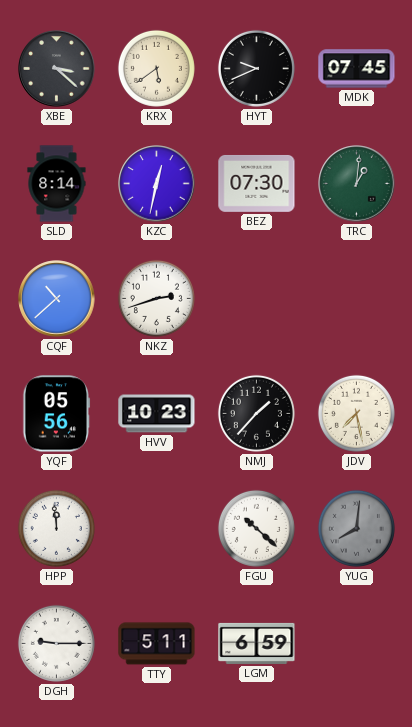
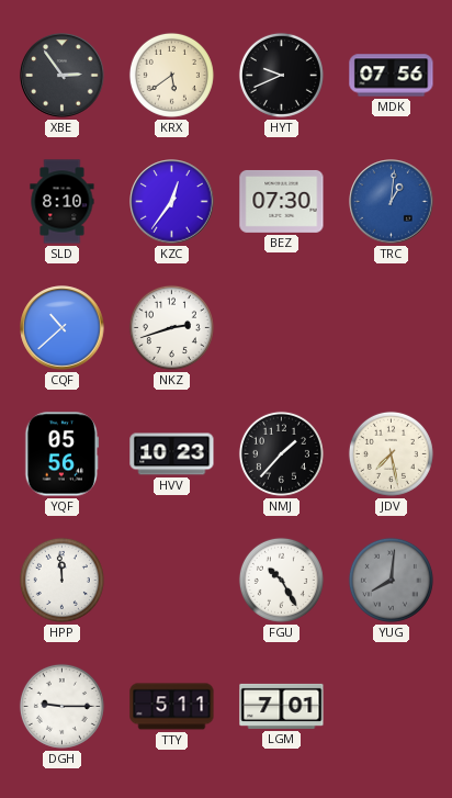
XBE: 3:22 -> 2:54
MDK: 07:45 -> 07:56
SLD: 8:14 -> 8:10
KZC: 12:32 -> 12:36
TRC dial: green -> blue
FGU: 10:22 -> 10:25
LGM: 6:59 -> 7:01
